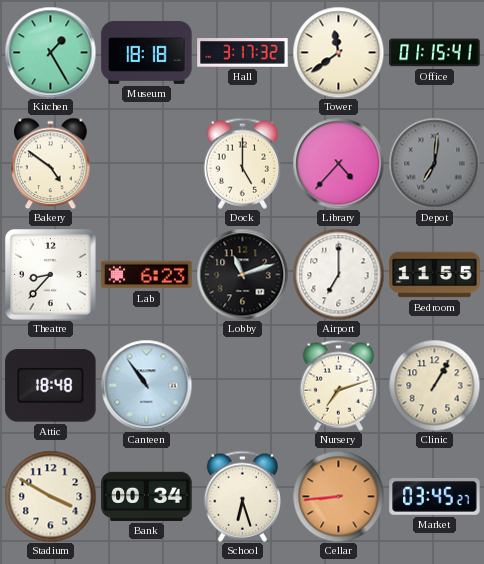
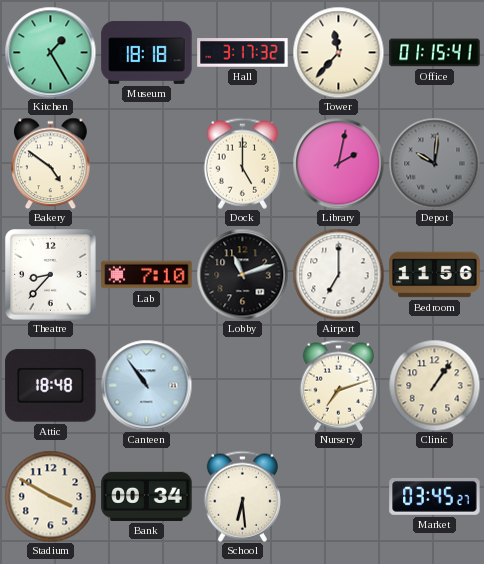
Tower: 11:39 -> 11:37
Library: 4:37 -> 2:02
Depot: 7:01 -> 10:01
Lab: 6:23 -> 7:10
Bedroom: 11:55 -> 11:56
Clinic: 1:05 -> 1:06
School: 6:27 -> 6:29
Cellar: 8:44 -> none
